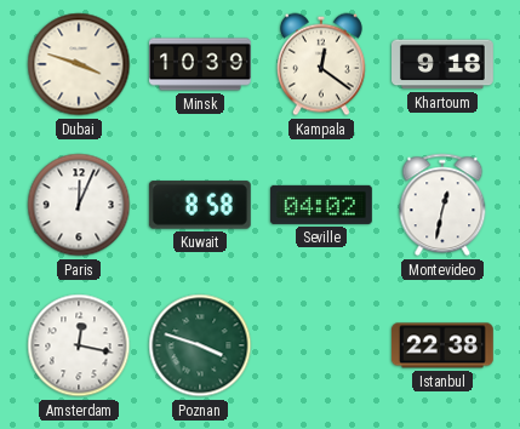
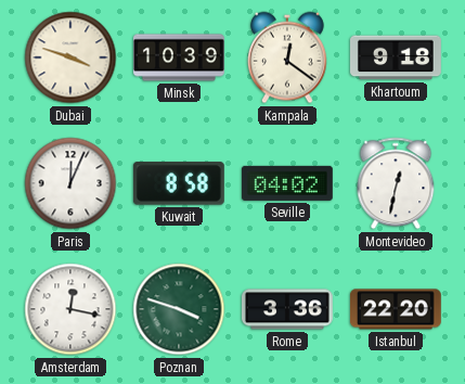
Rome: none -> 3:36
Istanbul: 22:38 -> 22:20
